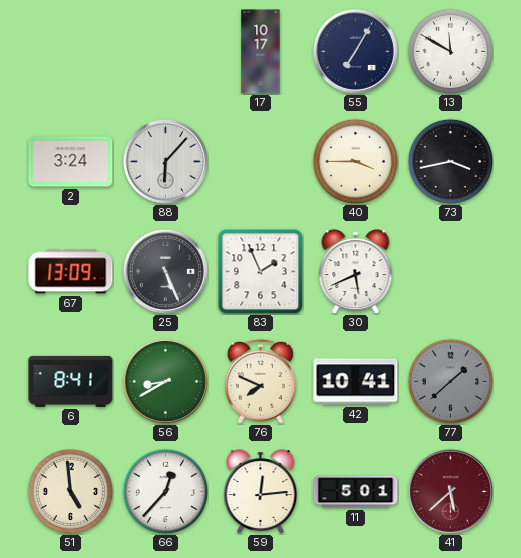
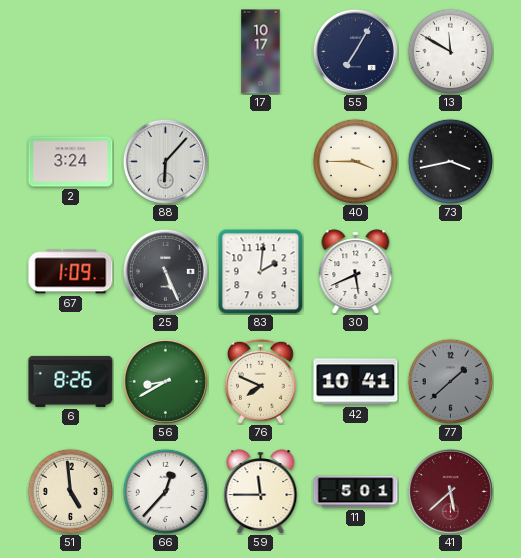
67: 13:09 -> 1:09
83: 1:56 -> 2:01
6: 8:41 -> 8:26
59: 12:14 -> 11:45
